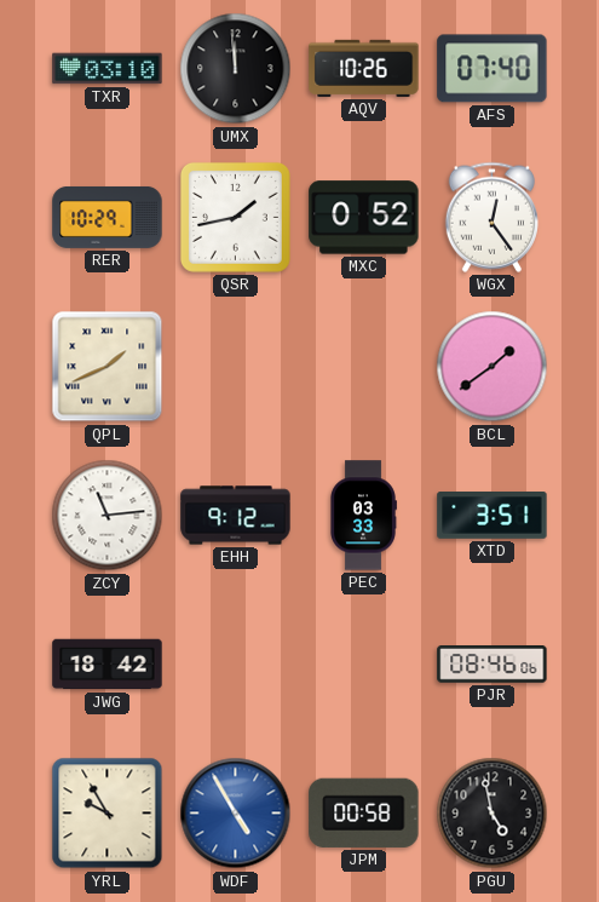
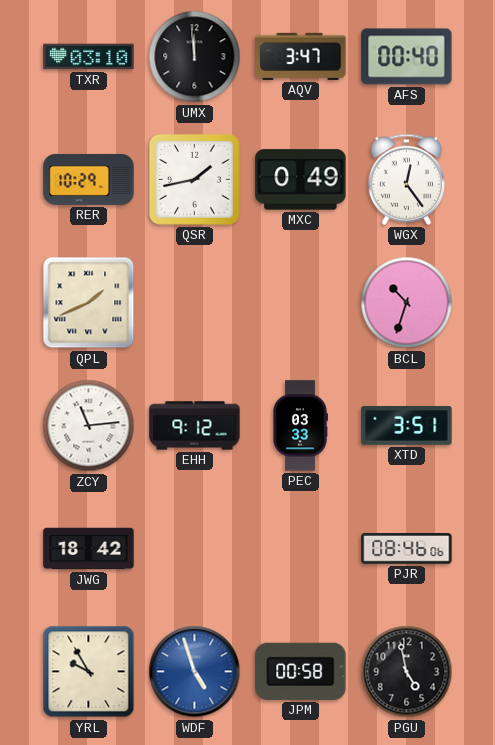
AQV: 10:26 -> 3:47
AFS: 07:40 -> 00:40
MXC: 0:52 -> 0:49
BCL: 1:39 -> 10:33
WDF: 4:55 -> 4:57
